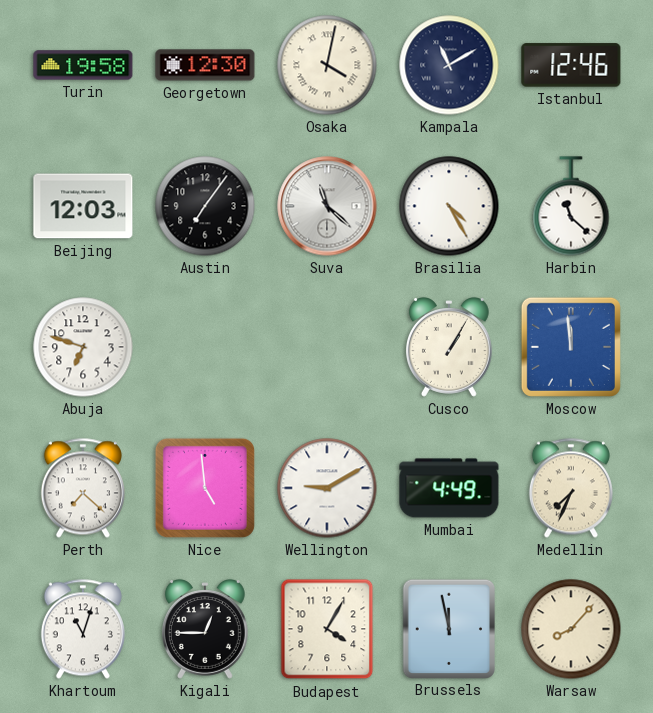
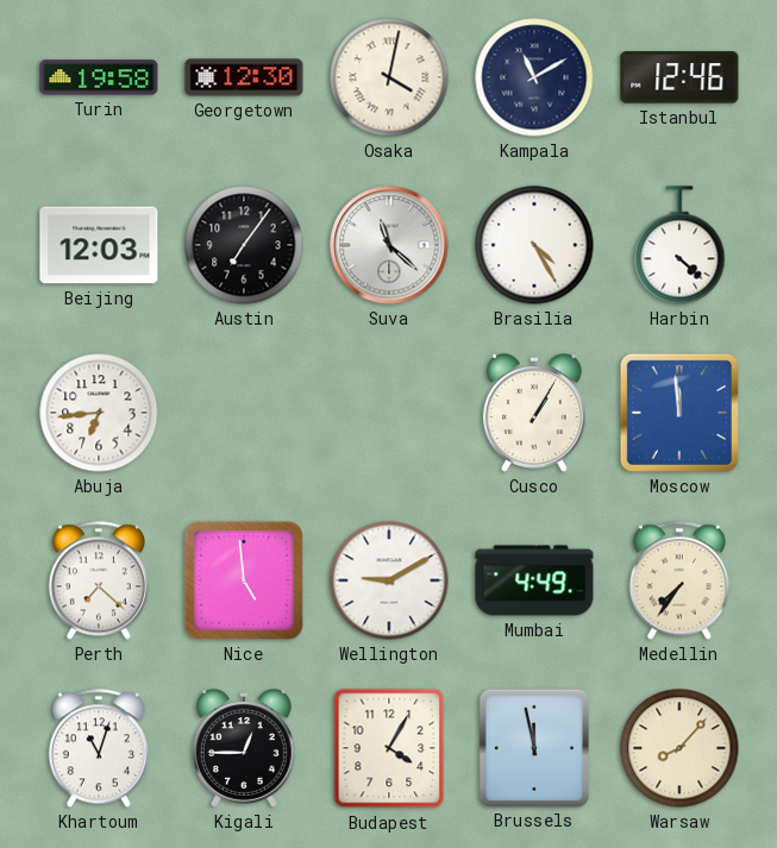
Harbin: 11:22 -> 4:22
Abuja: 6:48 -> 6:44
Medellin: 7:34 -> 7:36
